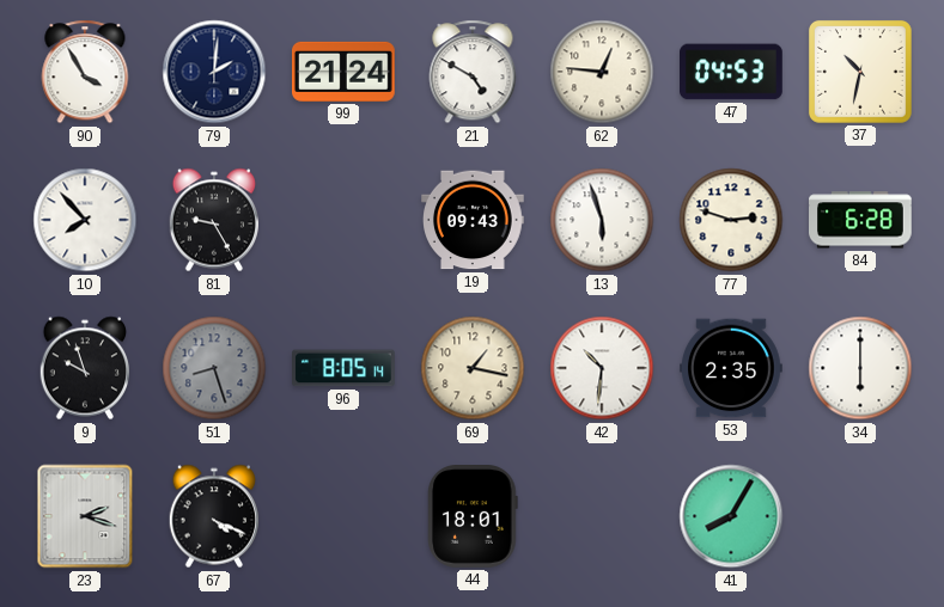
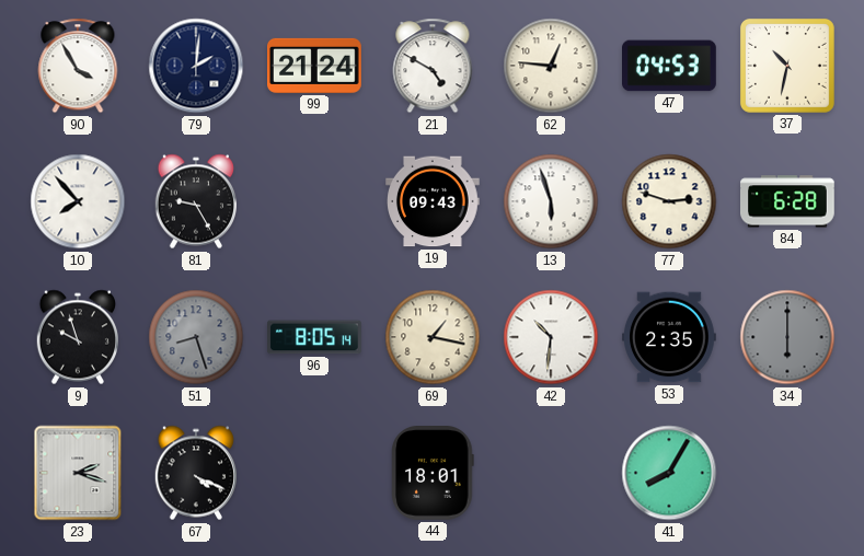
34 dial: white -> grey
